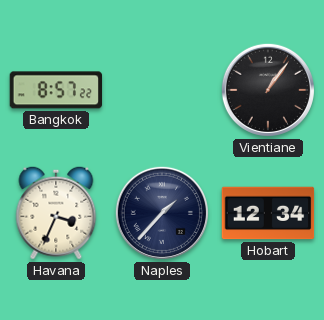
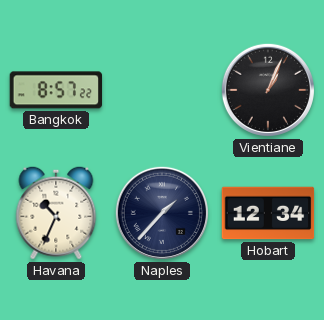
Vientiane: 1:06 -> 1:04
Havana: 3:34 -> 10:34
